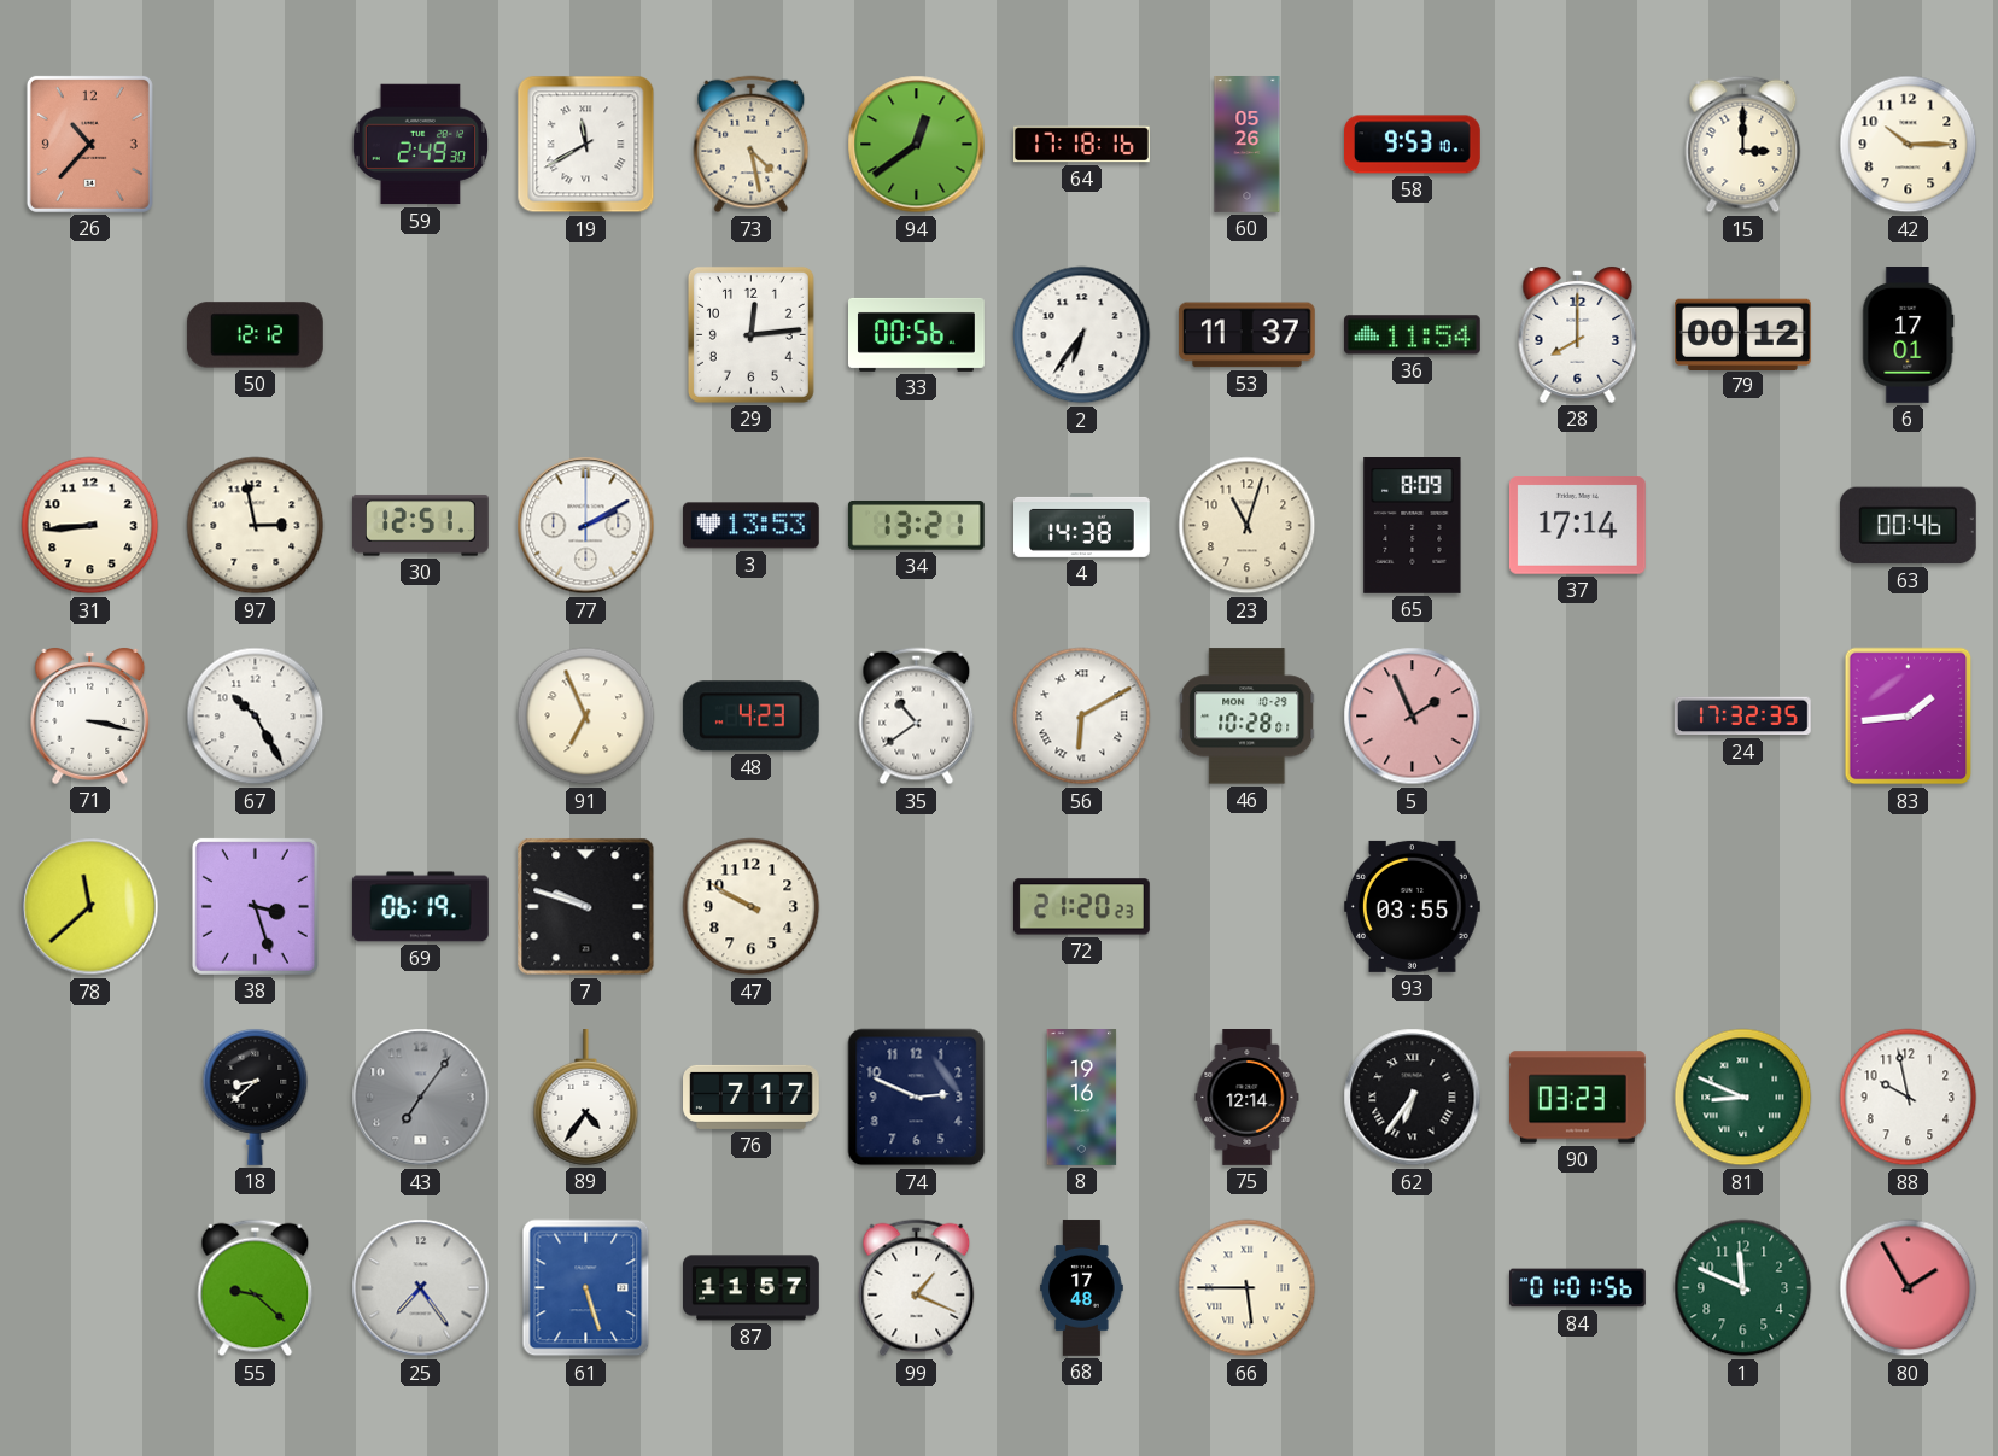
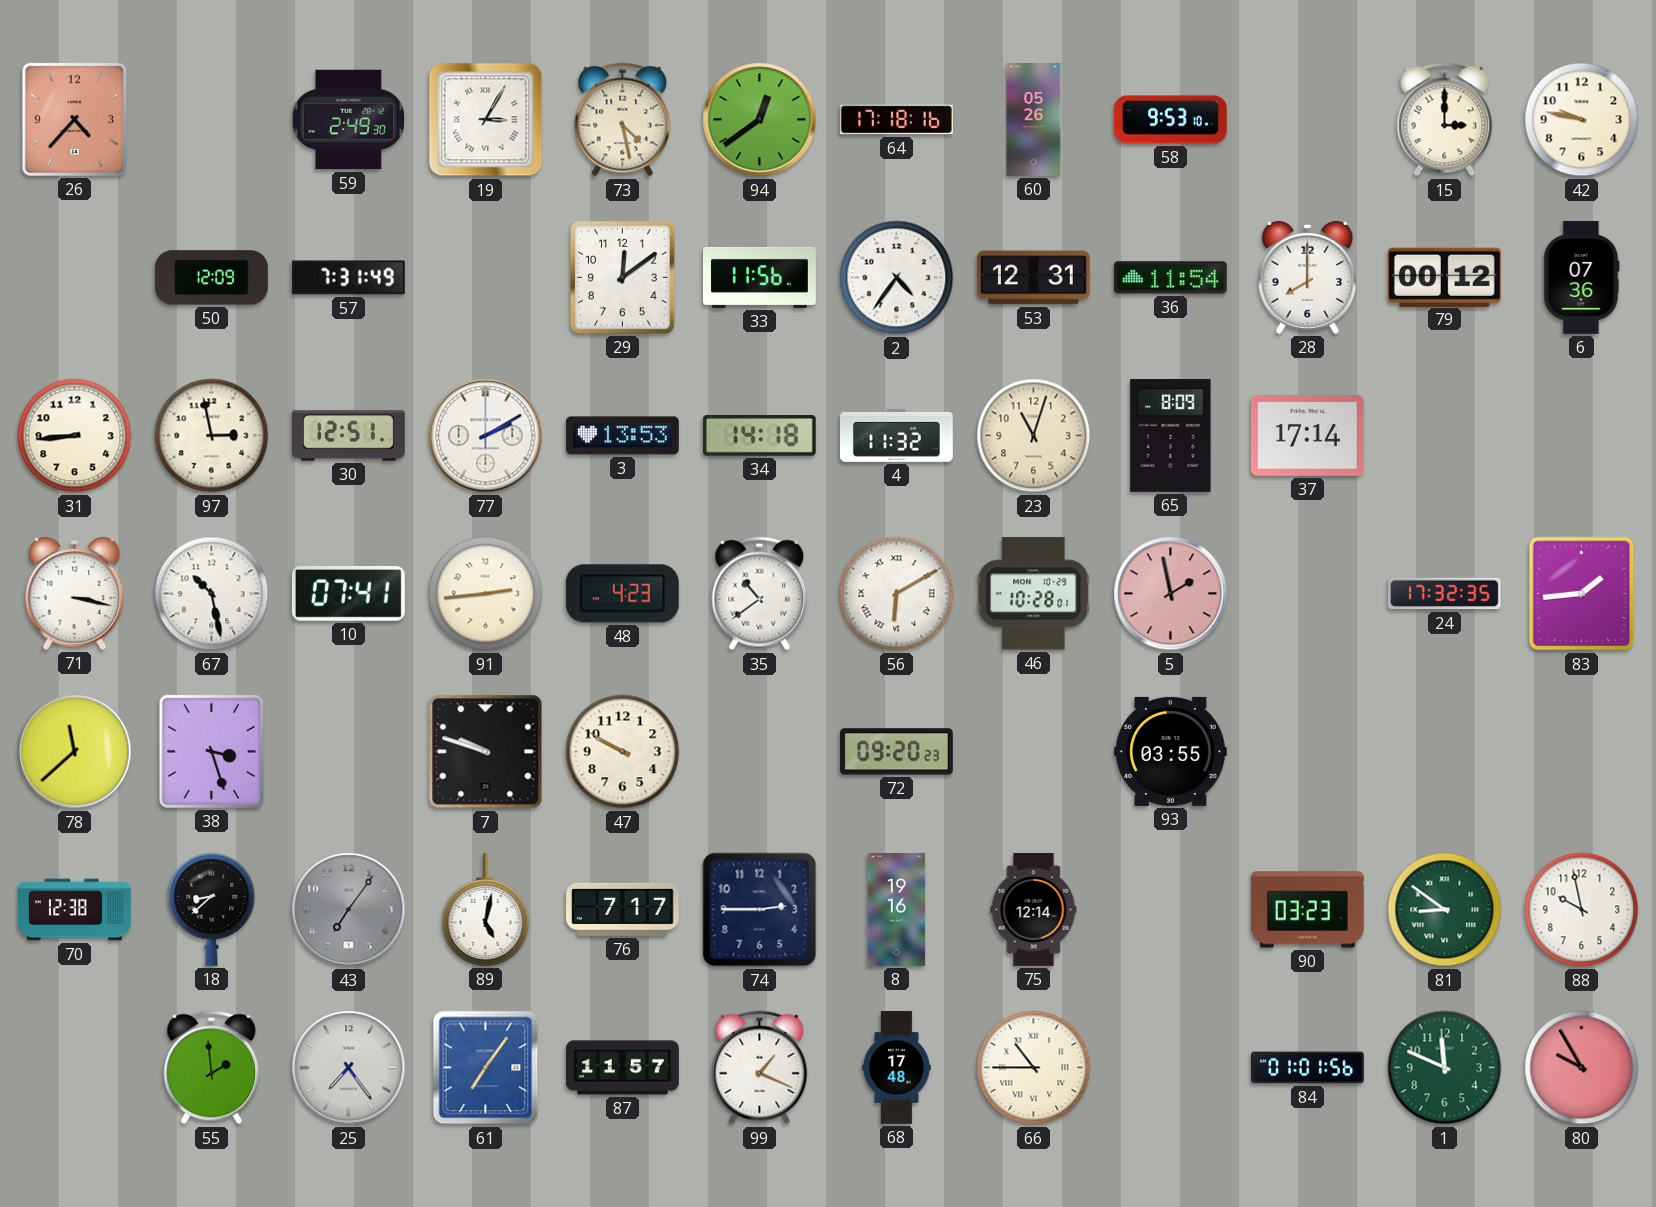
26: 10:37 -> 4:37
19: 11:40 -> 3:05
42: 10:15 -> 9:47
50: 12:12 -> 12:09
57: none -> 7:31
29: 12:14 -> 12:09
33: 00:56 -> 11:56
2: 6:36 -> 4:36
53: 11:37 -> 12:31
6: 17:01 -> 07:36
34: 13:21 -> 14:18
4: 14:38 -> 11:32
63: 00:46 -> none
67: 10:25 -> 10:28
10: none -> 07:41
91: 6:56 -> 2:44
5: 1:56 -> 1:58
69: 06:19 -> none
72: 21:20 -> 09:20
70: none -> 12:38
89: 4:36 -> 5:02
74: 2:49 -> 2:45
62: 6:36 -> none
81: 8:49 -> 8:51
55: 9:22 -> 1:59
61: 5:27 -> 7:06
66: 5:45 -> 10:45
80: 1:55 -> 9:55
